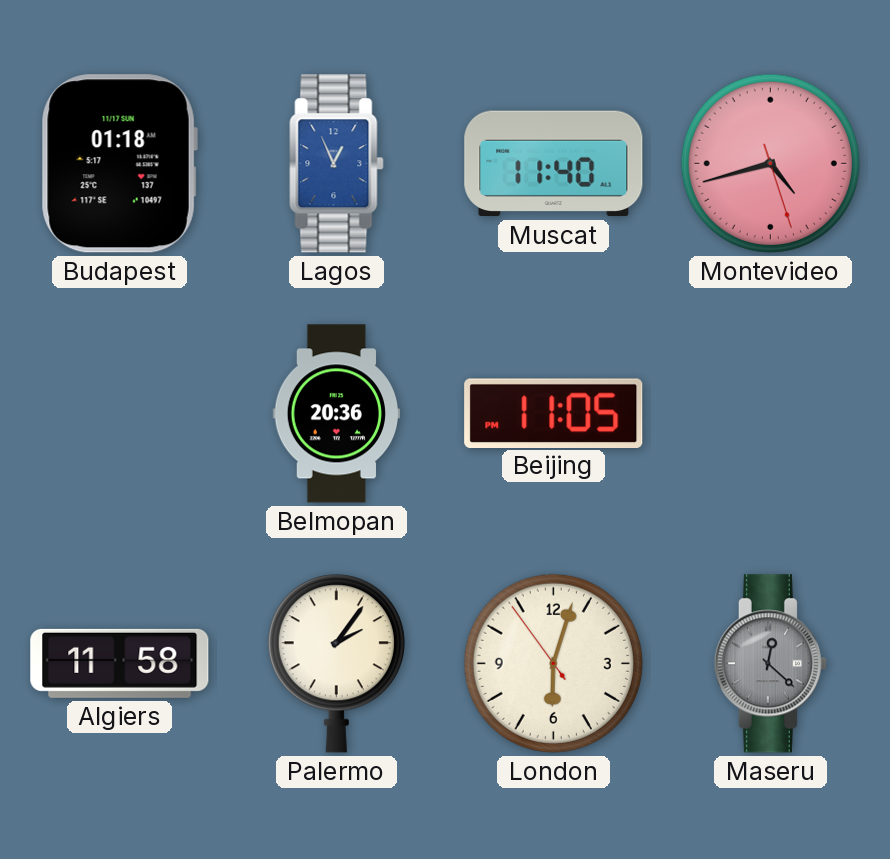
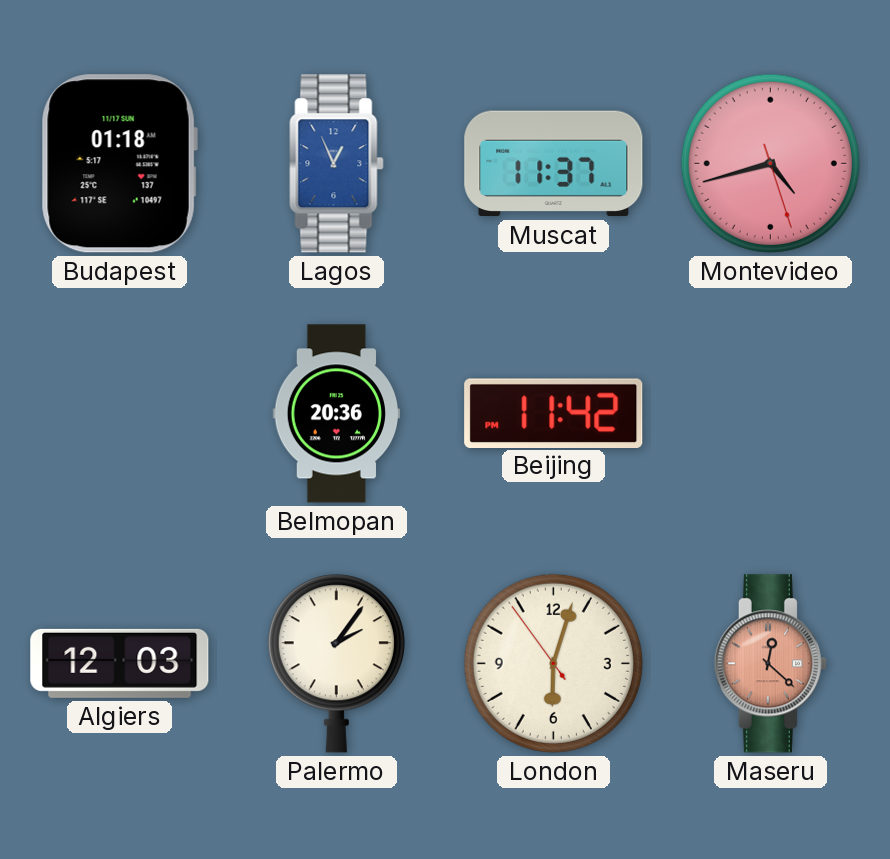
Muscat: 11:40 -> 11:37
Beijing: 11:05 -> 11:42
Algiers: 11:58 -> 12:03
Maseru dial: grey -> salmon
